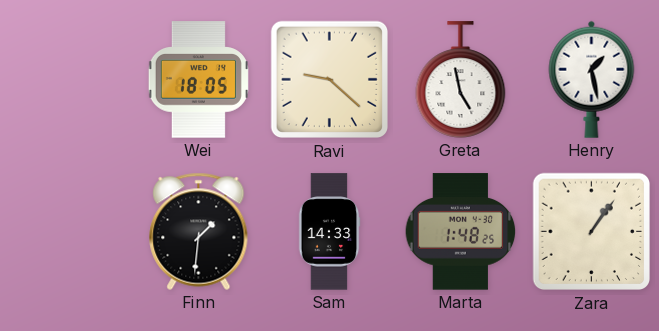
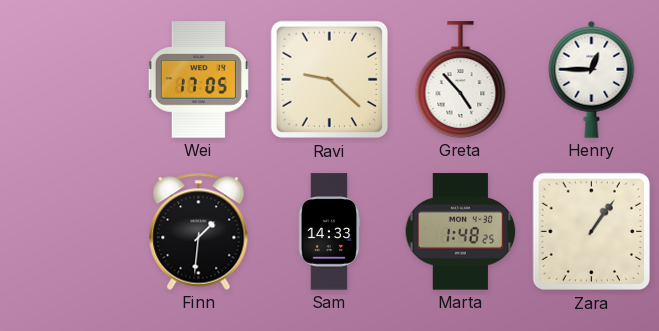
Wei: 18:05 -> 17:05
Greta: 4:58 -> 4:53
Henry: 1:28 -> 12:45
